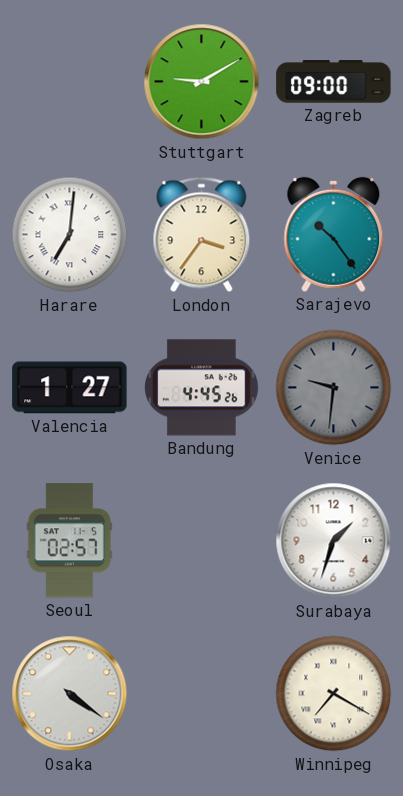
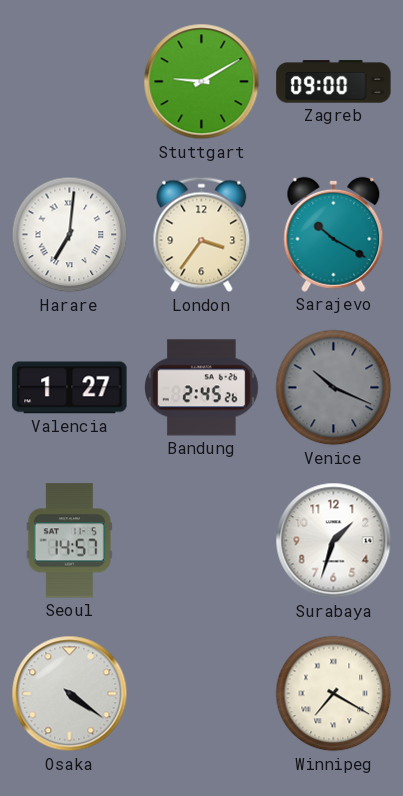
Sarajevo: 10:24 -> 10:20
Bandung: 4:45 -> 2:45
Venice: 9:31 -> 10:19
Seoul: 02:57 -> 14:57
